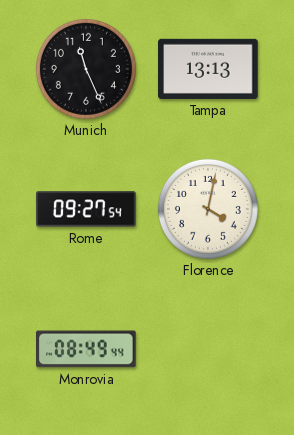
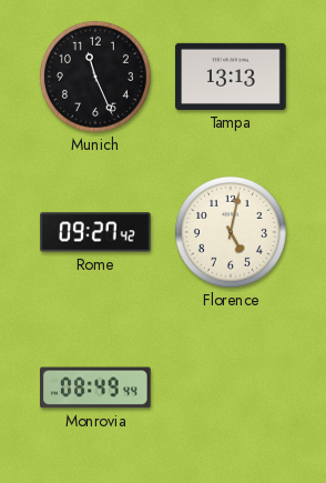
Rome: 09:27:54 -> 09:27:42
Florence: 4:02 -> 5:02
